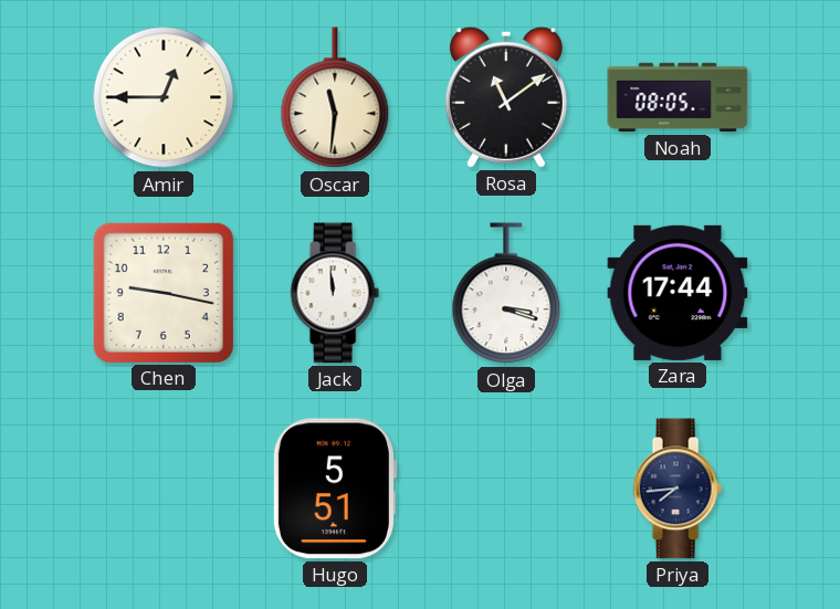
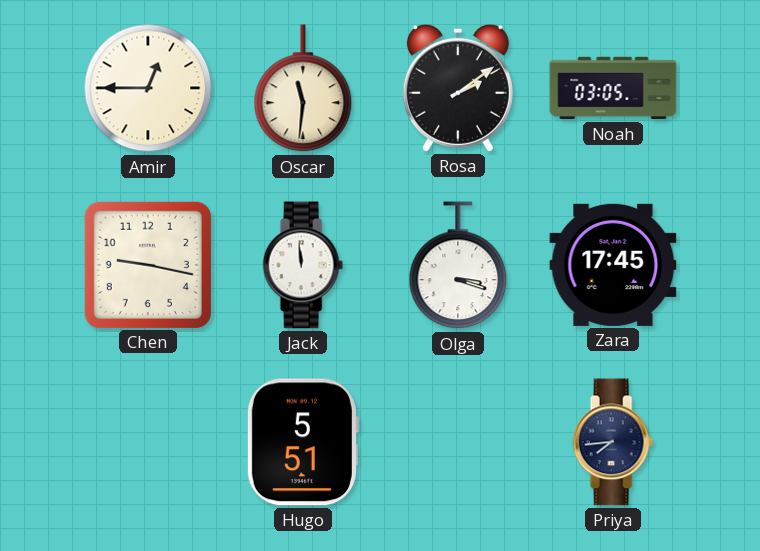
Rosa: 11:09 -> 2:09
Noah: 08:05 -> 03:05
Zara: 17:44 -> 17:45
